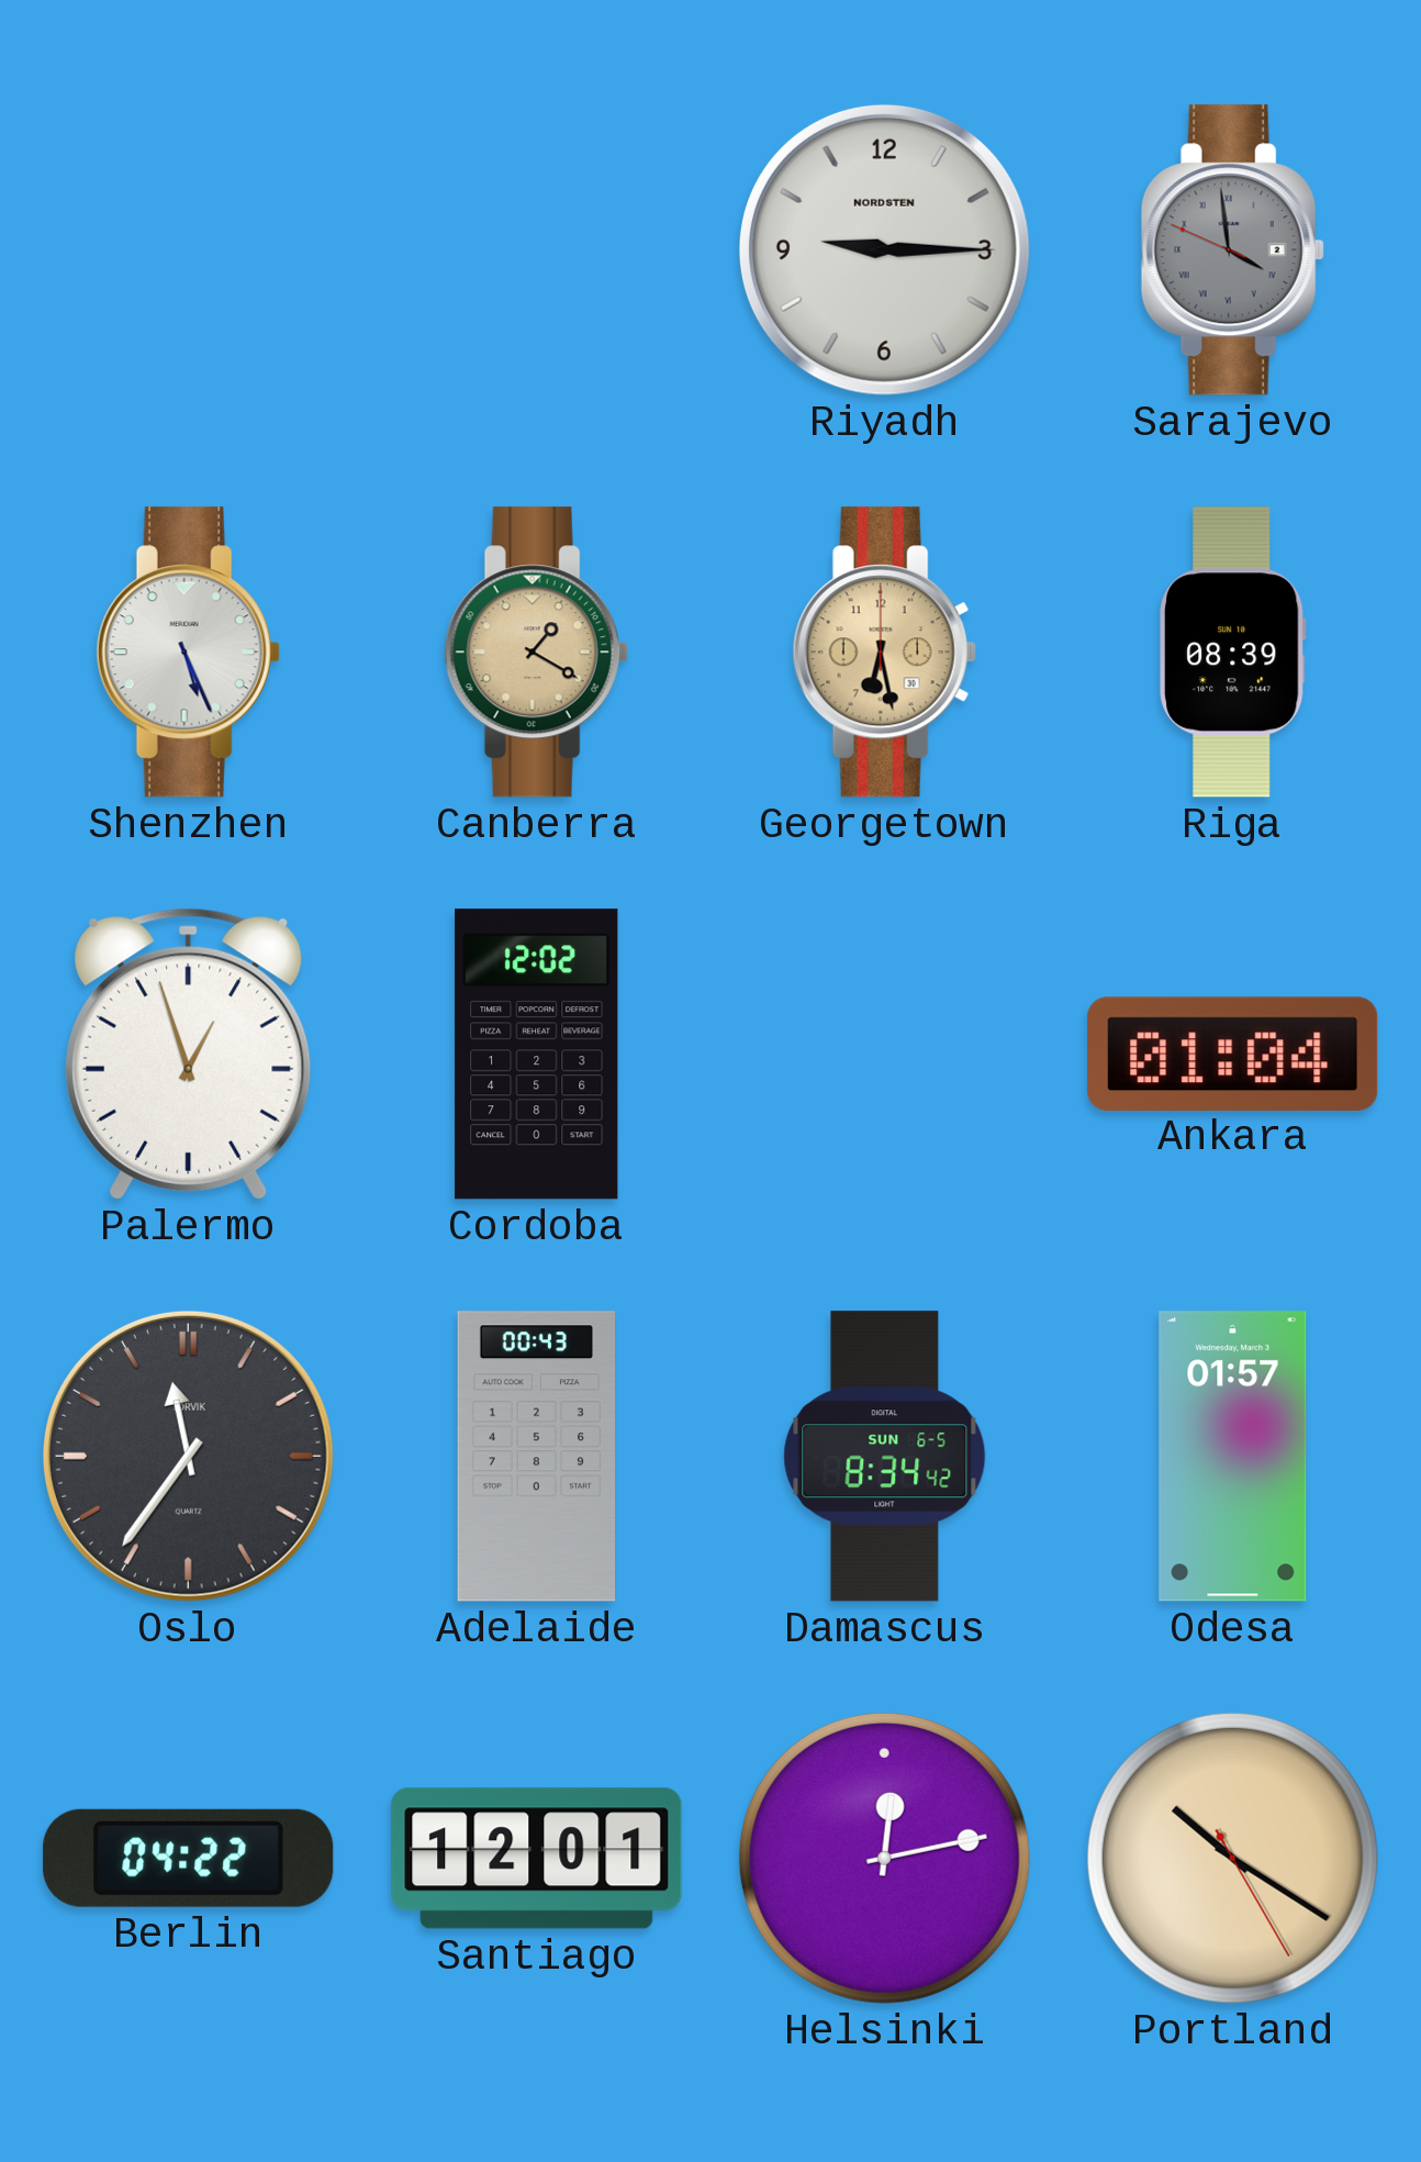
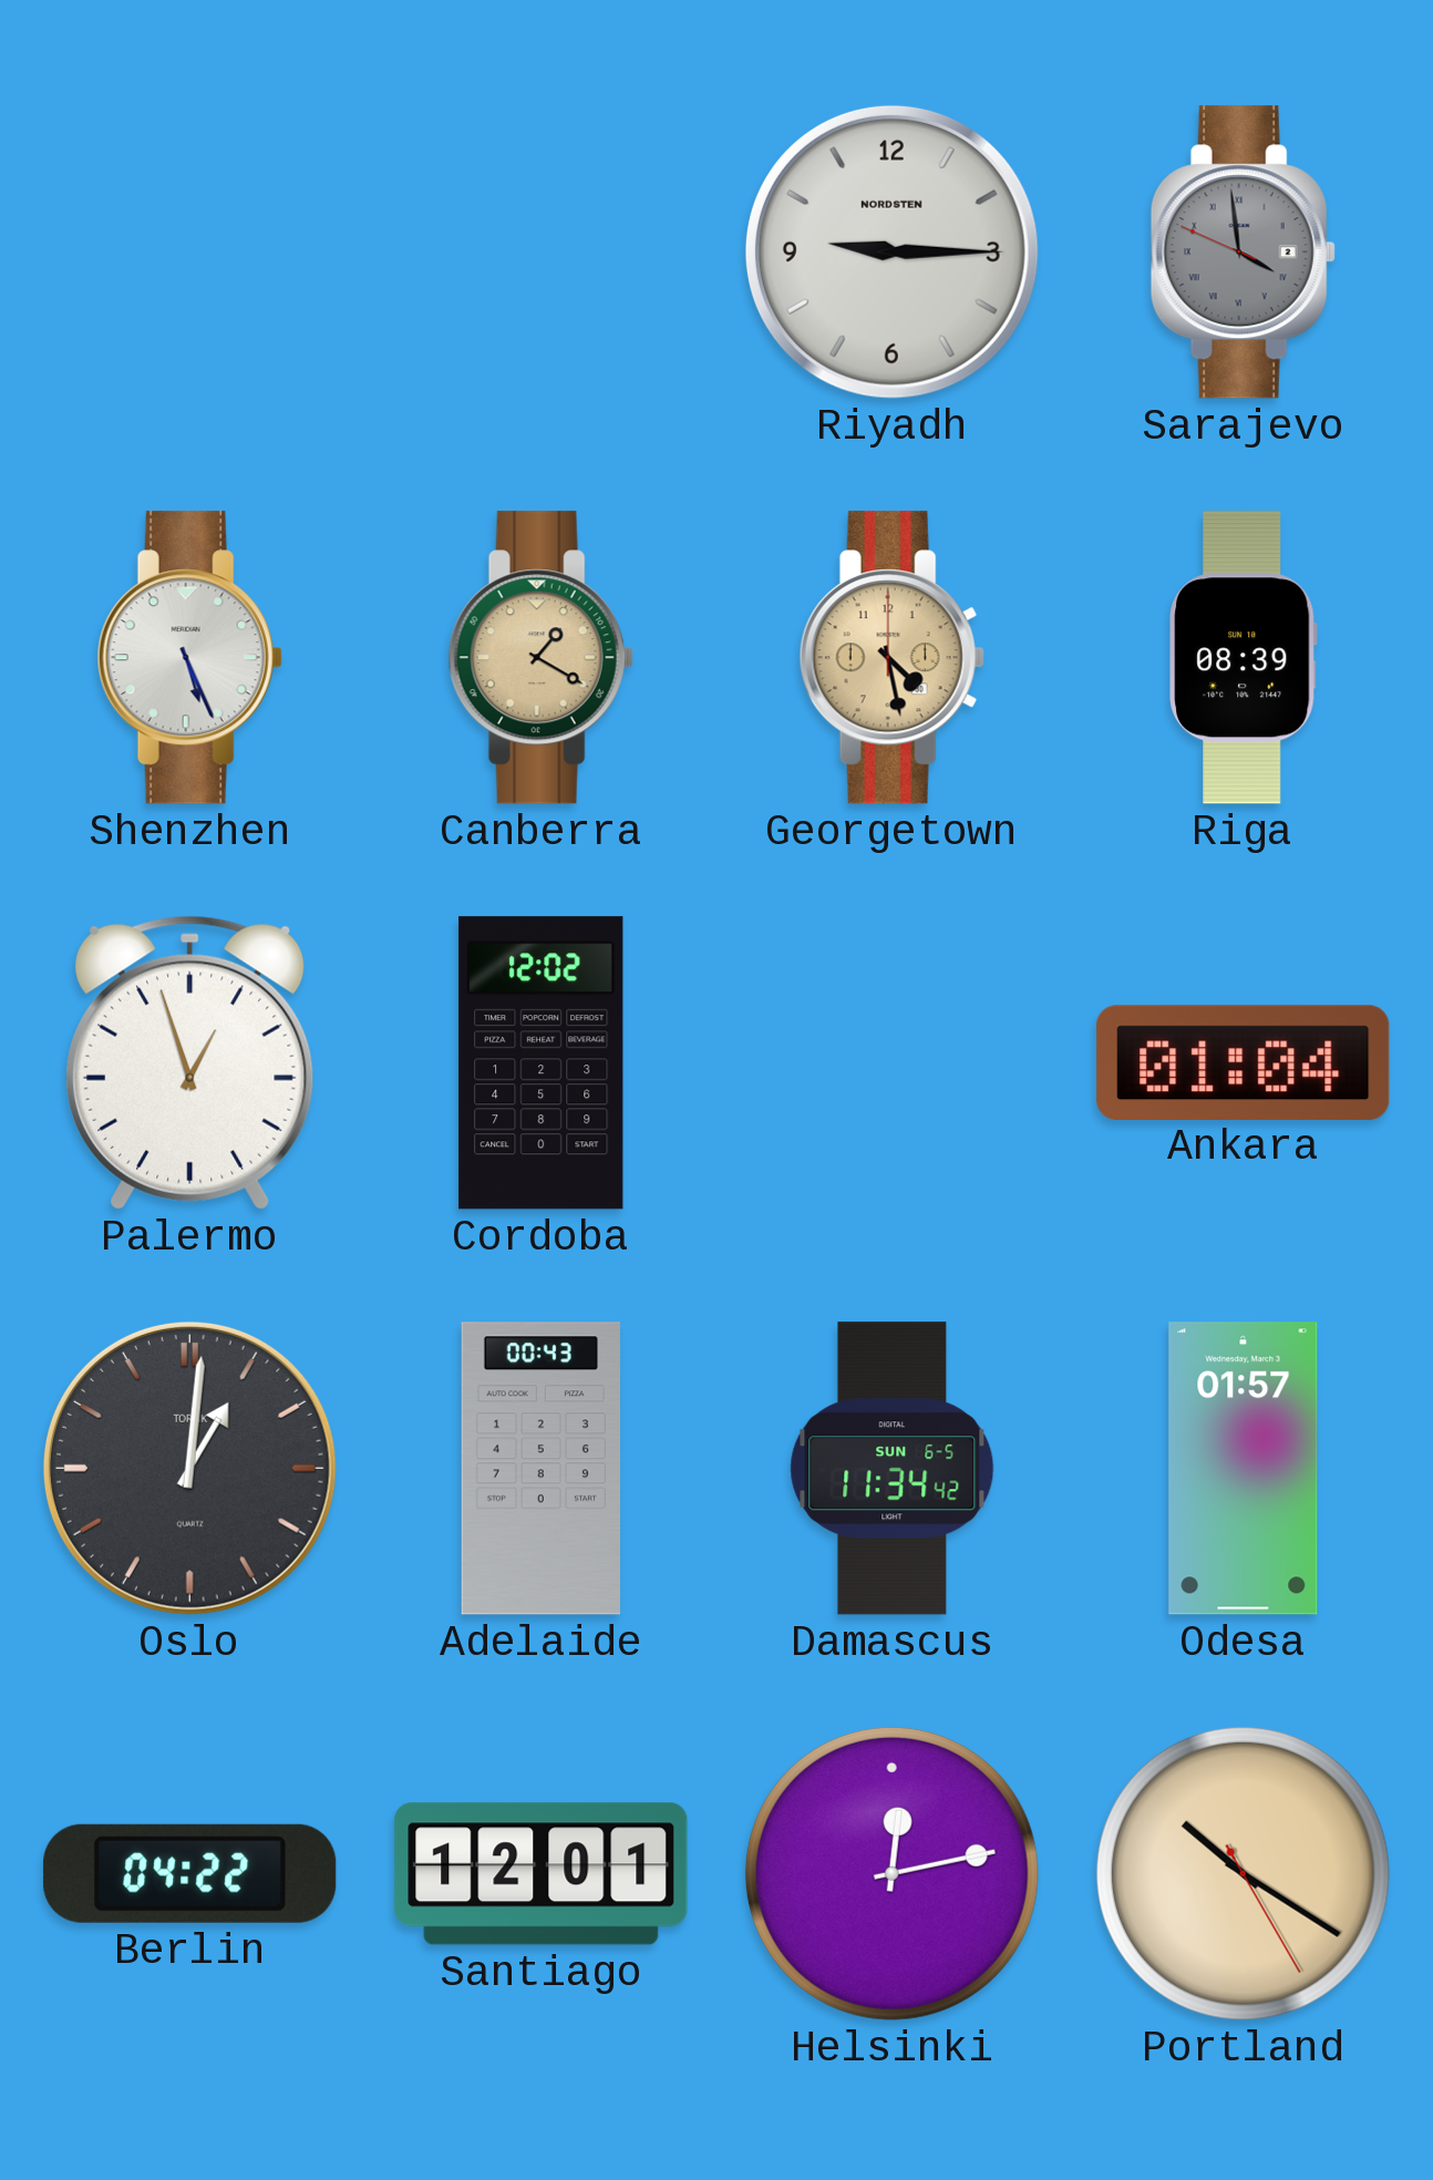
Georgetown: 6:28 -> 4:28
Oslo: 11:36 -> 1:01
Damascus: 8:34 -> 11:34
